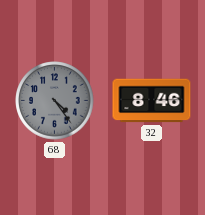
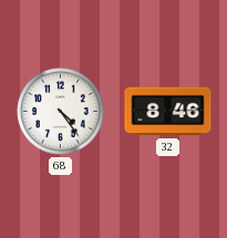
68 dial: grey -> white
